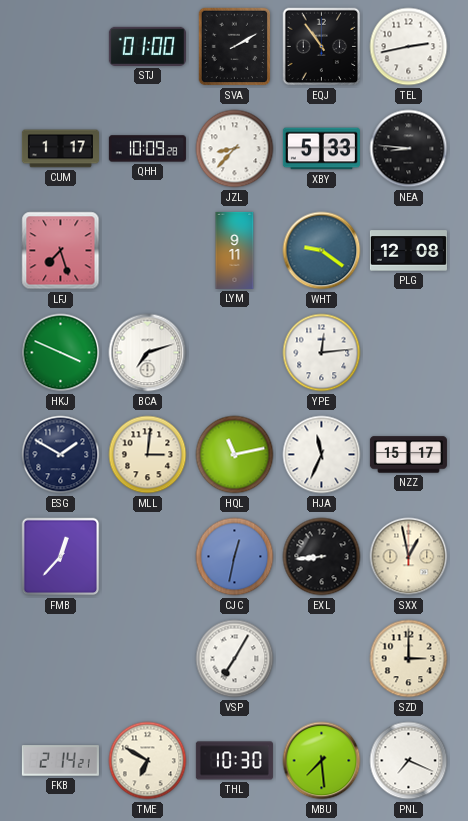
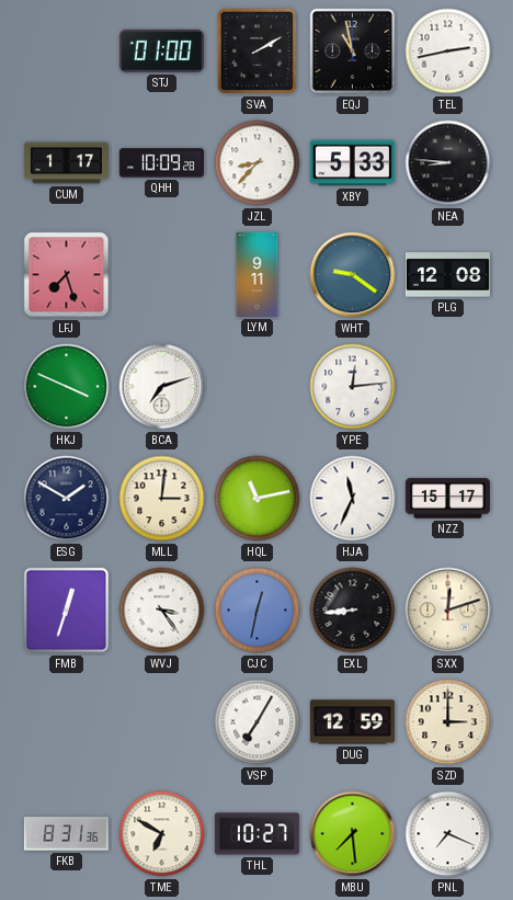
EQJ: 10:54 -> 10:58
FMB: 12:37 -> 12:33
WVJ: none -> 3:24
SXX: 12:58 -> 12:12
DUG: none -> 12:59
FKB: 2:14 -> 8:31
THL: 10:30 -> 10:27
